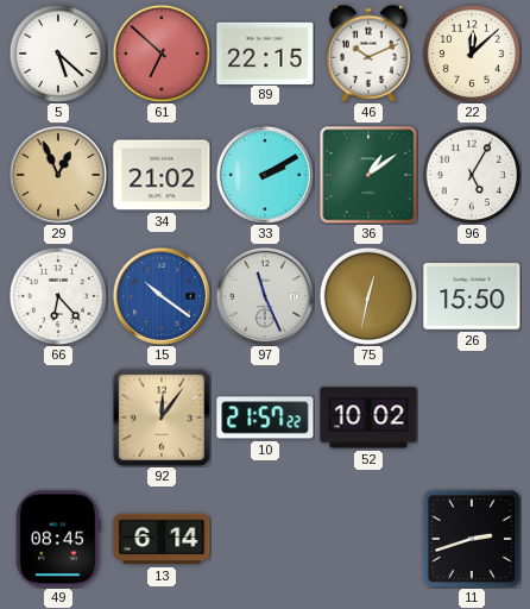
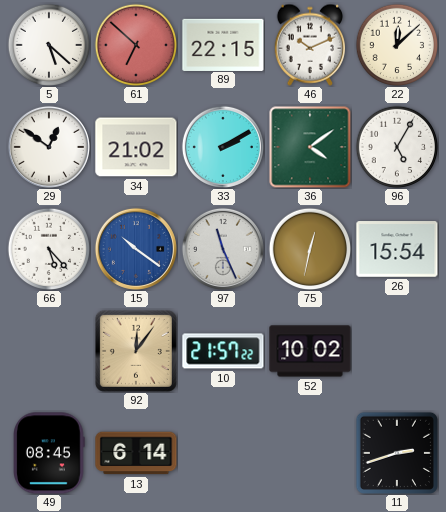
29: 12:56 -> 12:51
29 dial: champagne -> white
36: 1:09 -> 4:09
66: 6:23 -> 5:23
26: 15:50 -> 15:54
